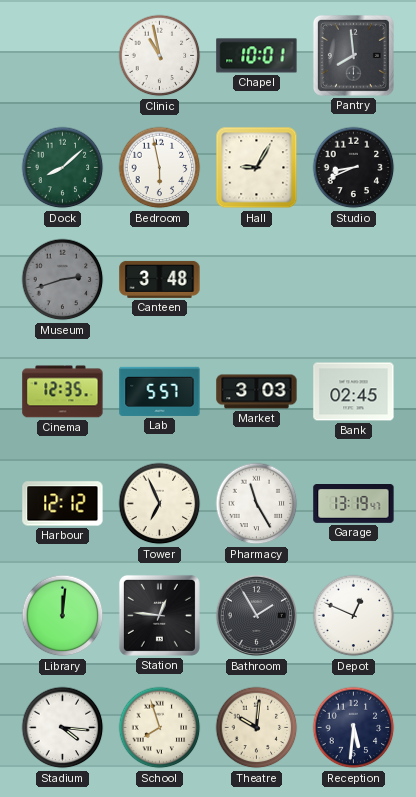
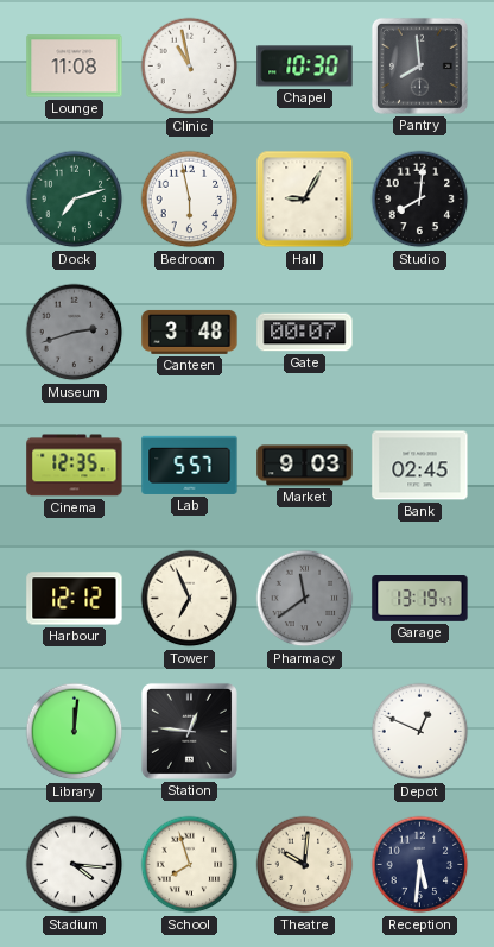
Lounge: none -> 11:08
Chapel: 10:01 -> 10:30
Dock: 8:08 -> 7:12
Studio: 8:41 -> 8:01
Gate: none -> 00:07
Market: 3:03 -> 9:03
Pharmacy: 11:25 -> 11:39
Pharmacy dial: white -> grey
Bathroom: 1:55 -> none
